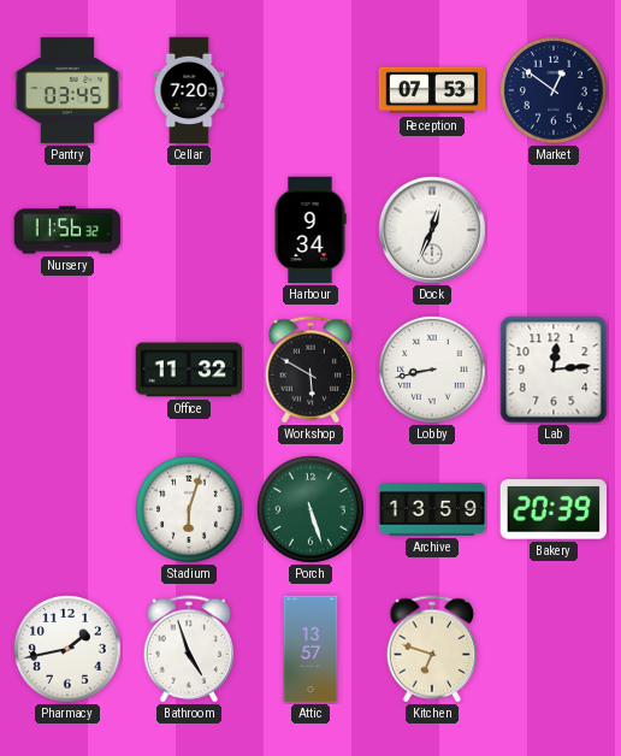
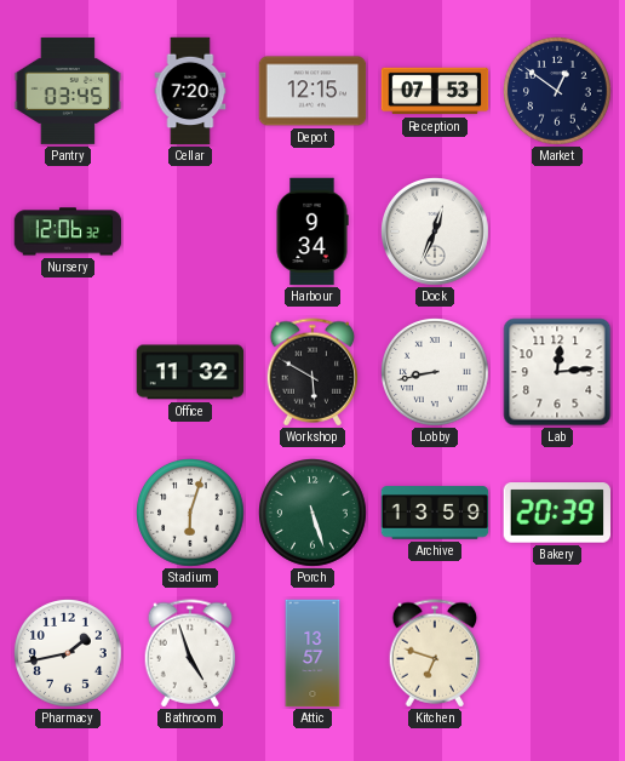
Depot: none -> 12:15
Nursery: 11:56 -> 12:06
